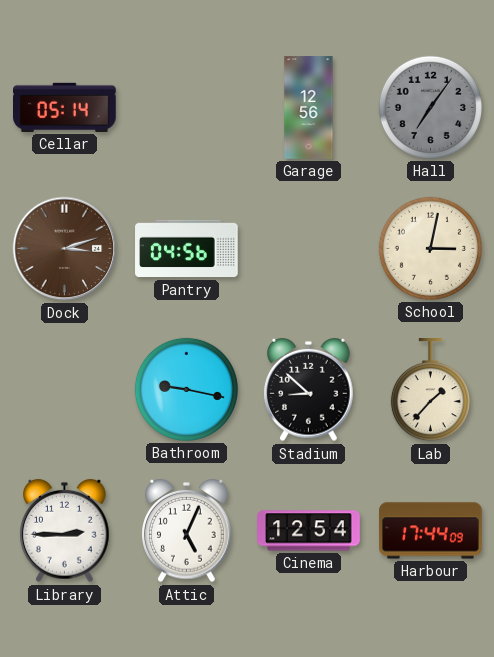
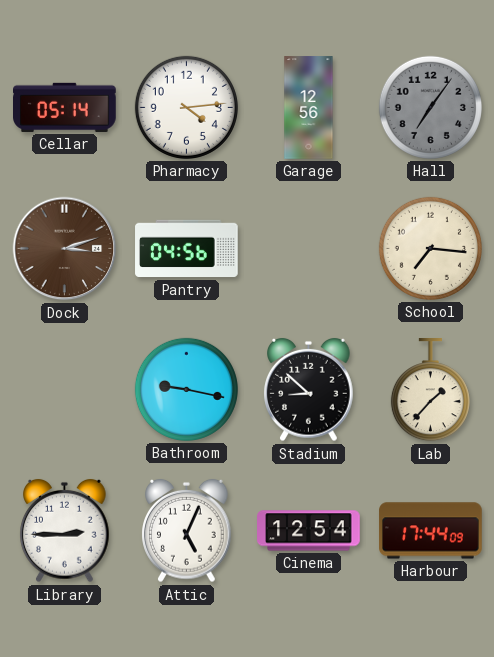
Pharmacy: none -> 4:14
School: 3:02 -> 7:16
